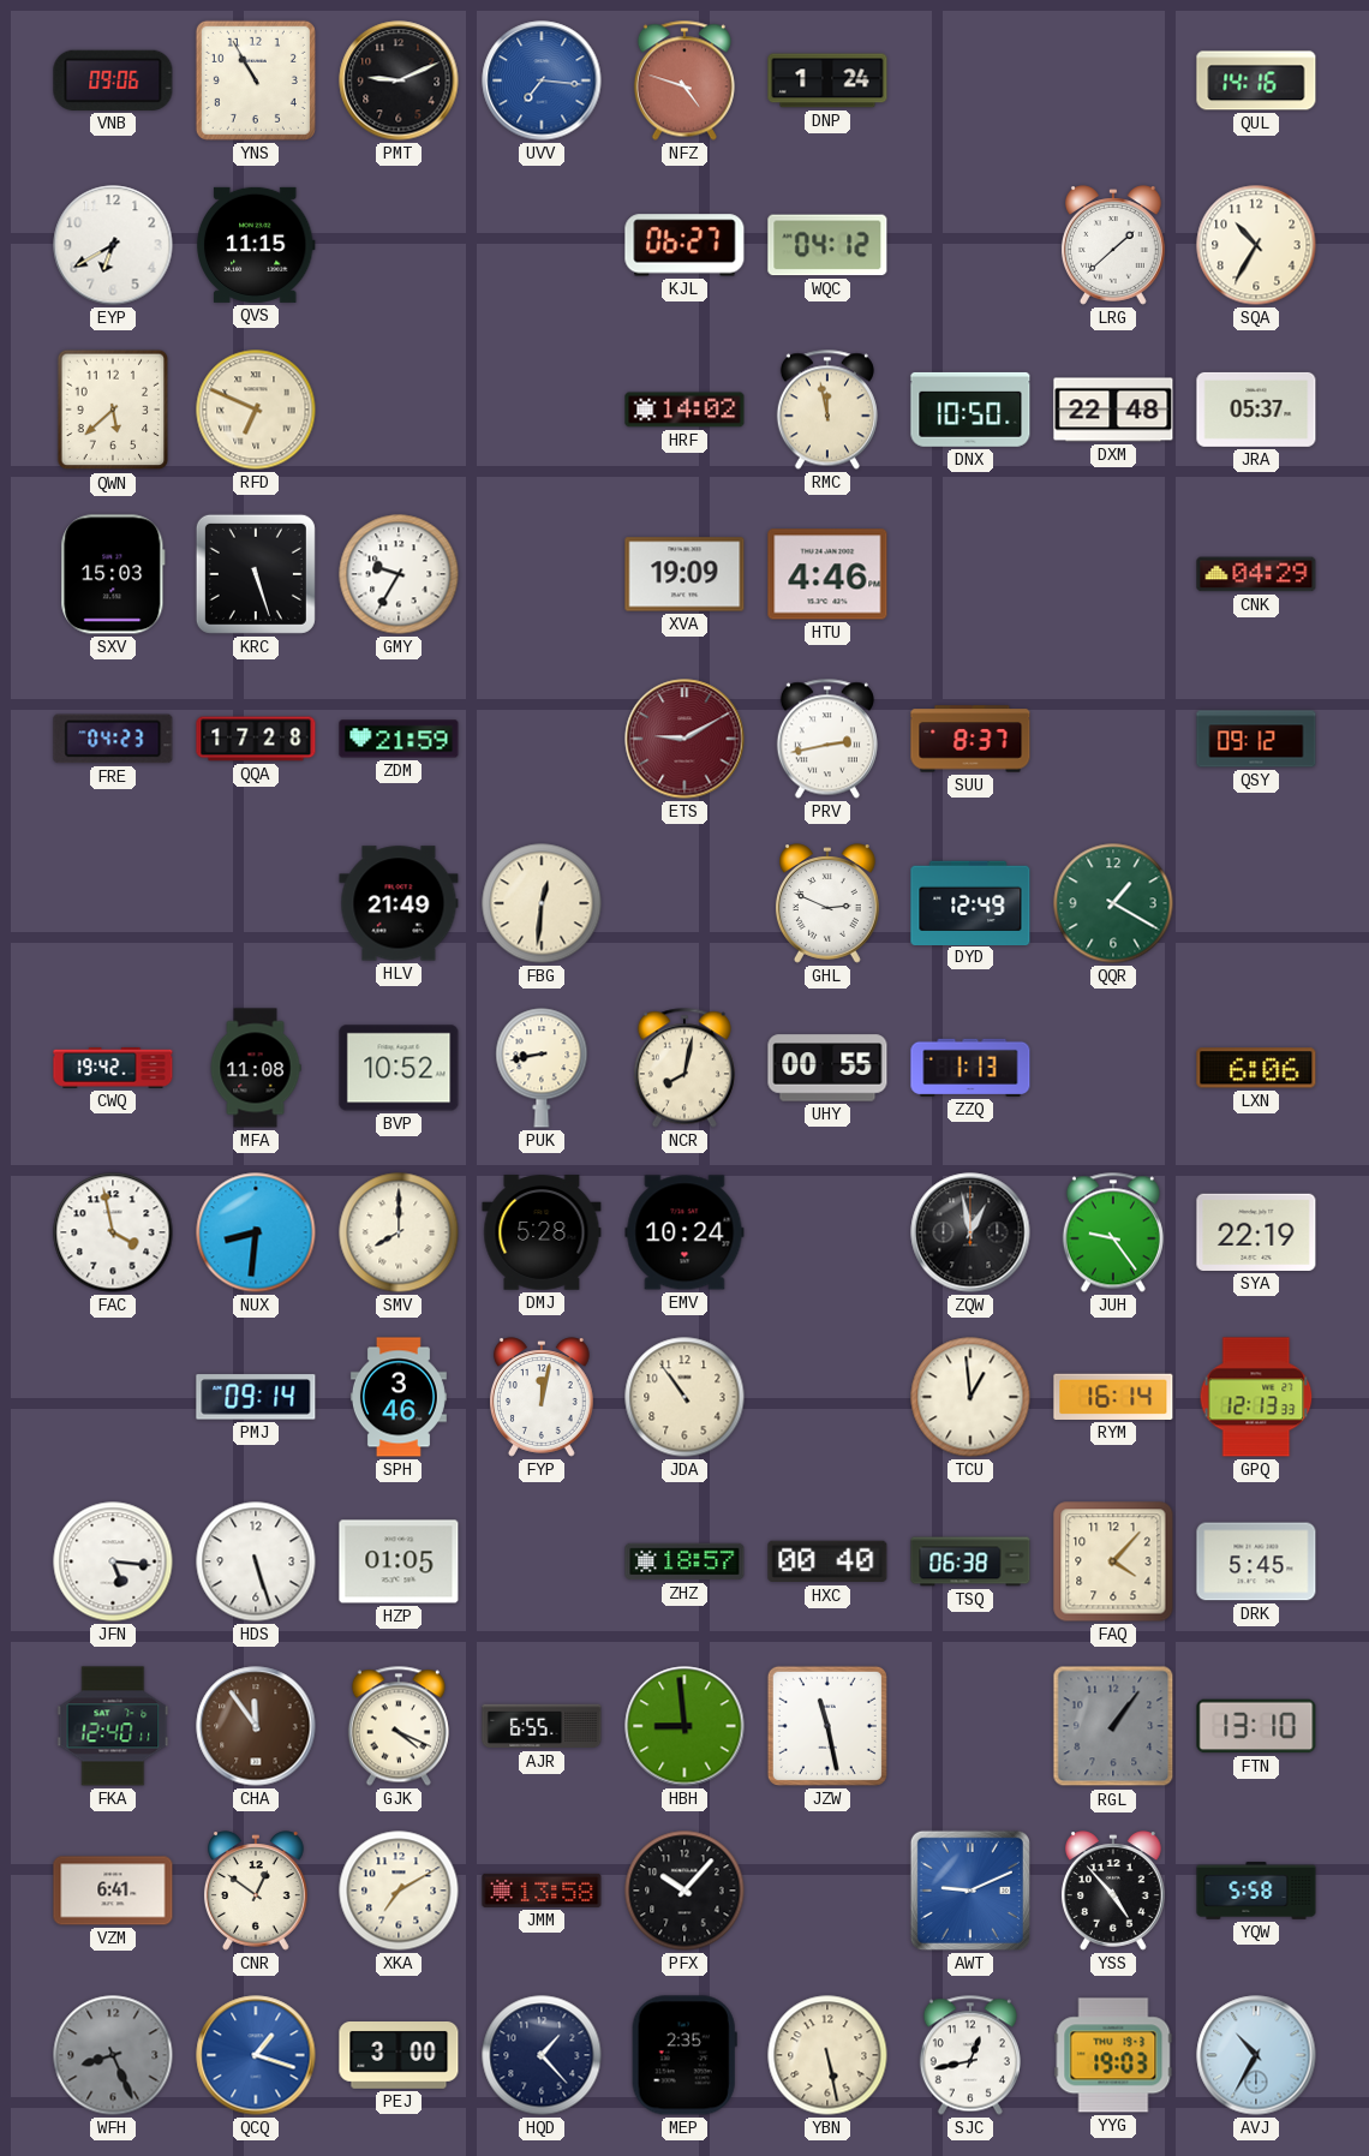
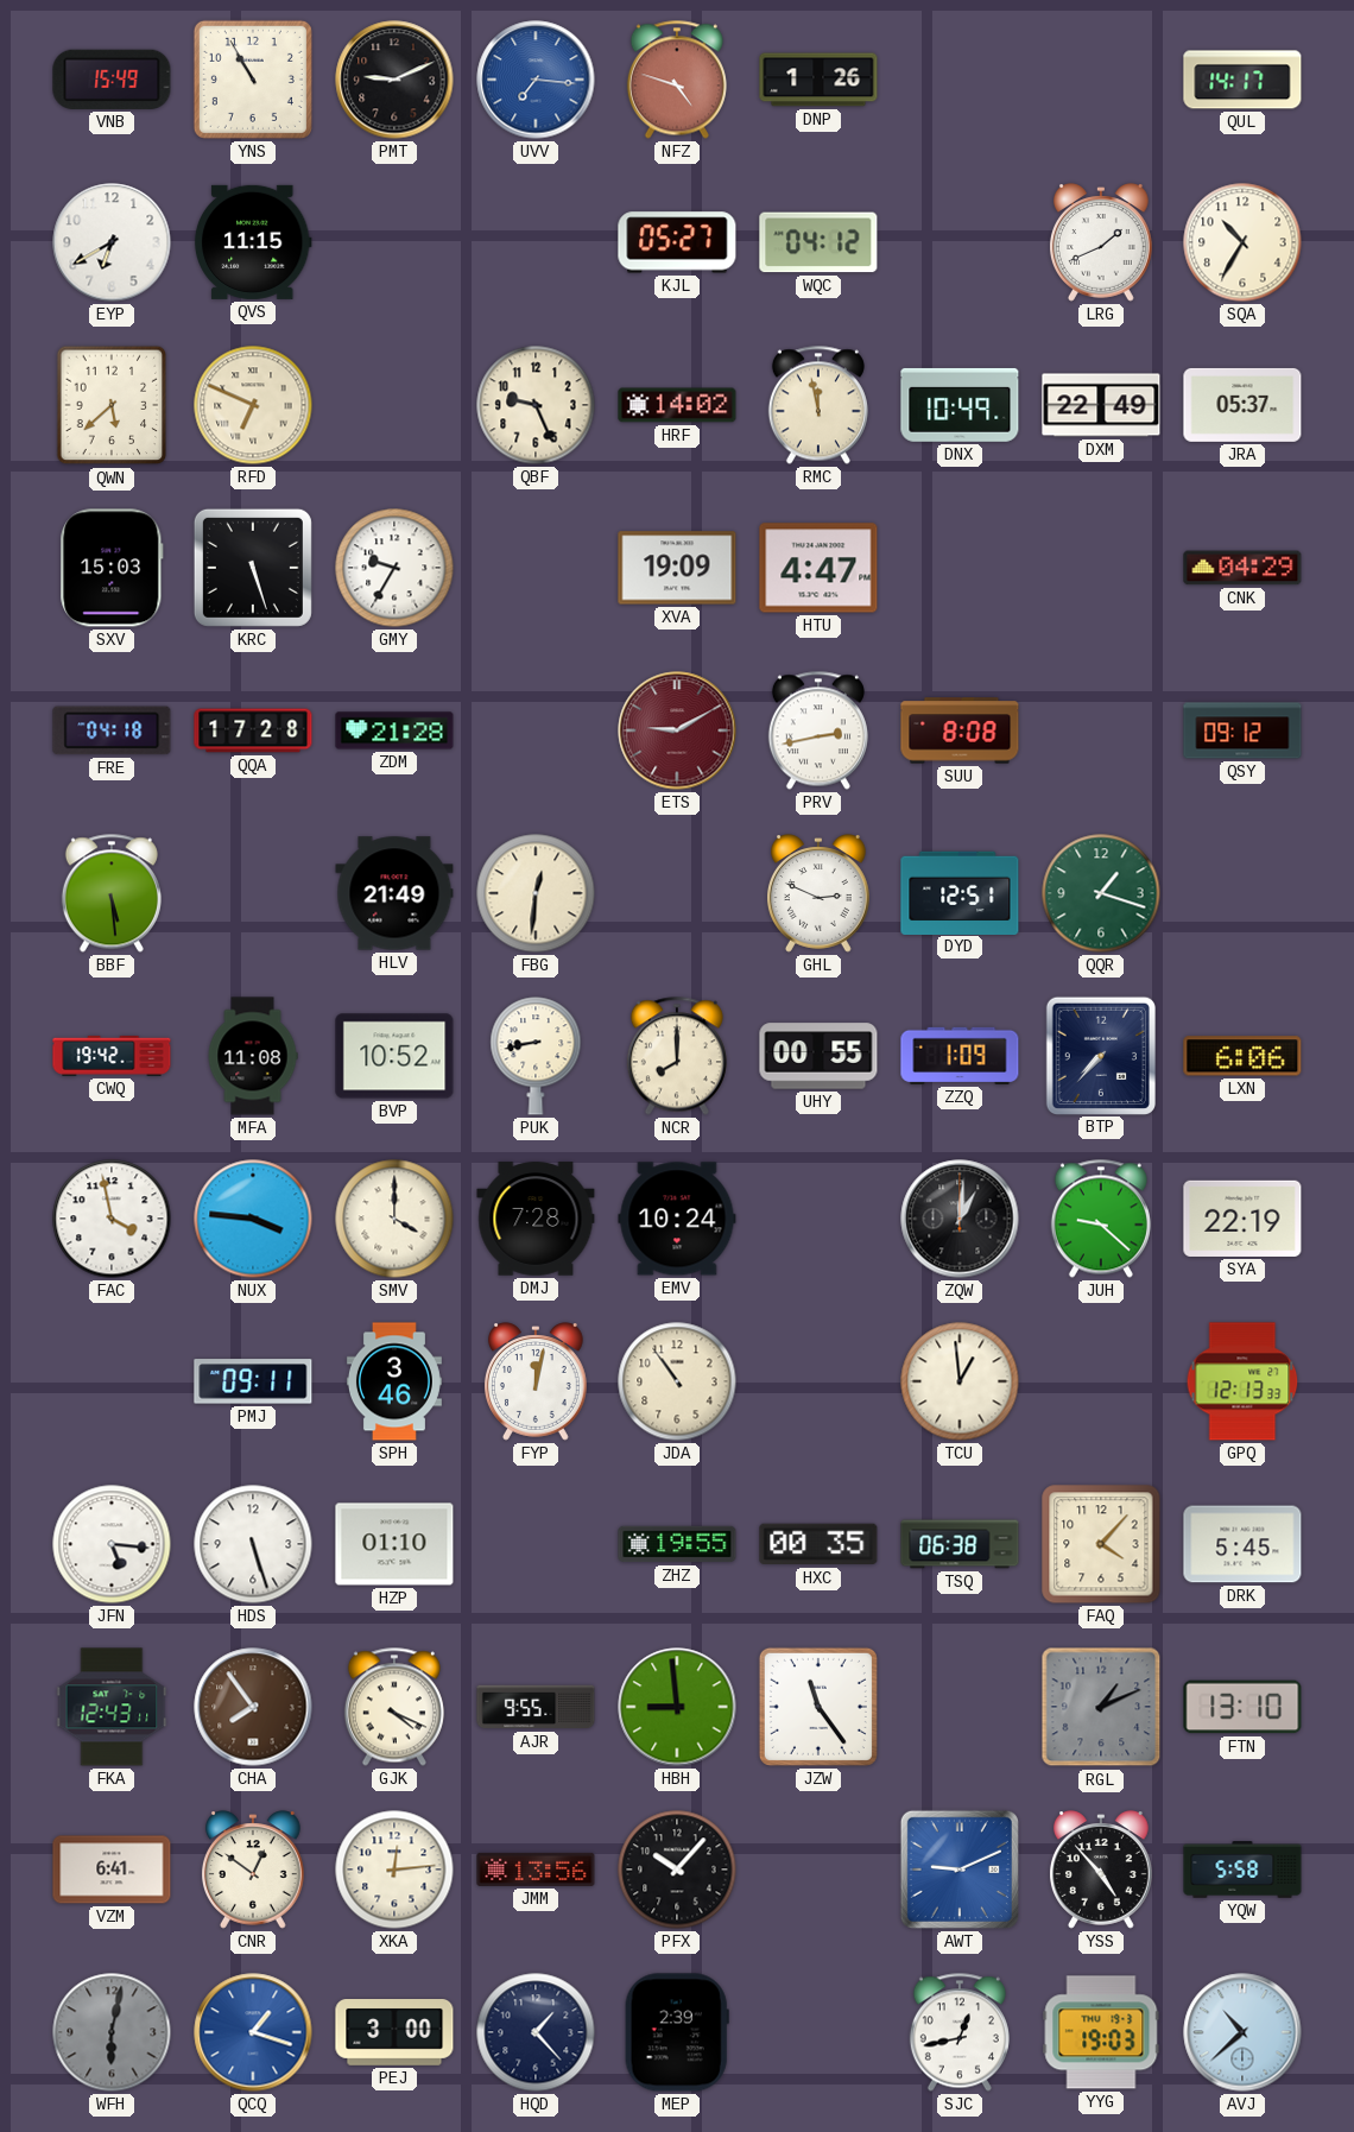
VNB: 09:06 -> 15:49
DNP: 1:24 -> 1:26
QUL: 14:16 -> 14:17
KJL: 06:27 -> 05:27
LRG: 1:38 -> 1:41
QBF: none -> 9:26
DNX: 10:50 -> 10:49
DXM: 22:48 -> 22:49
HTU: 4:46 -> 4:47
FRE: 04:23 -> 04:18
ZDM: 21:59 -> 21:28
SUU: 8:37 -> 8:08
BBF: none -> 5:29
DYD: 12:49 -> 12:51
QQR: 1:20 -> 1:18
NCR: 8:02 -> 8:00
ZZQ: 1:13 -> 1:09
BTP: none -> 7:37
NUX: 8:31 -> 3:46
SMV: 8:00 -> 4:00
DMJ: 5:28 -> 7:28
ZQW: 12:58 -> 1:01
JUH: 9:24 -> 9:22
PMJ: 09:14 -> 09:11
RYM: 16:14 -> none
HZP: 01:05 -> 01:10
ZHZ: 18:57 -> 19:55
HXC: 00:40 -> 00:35
FKA: 12:40 -> 12:43
CHA: 11:54 -> 7:54
AJR: 6:55 -> 9:55
JZW: 11:28 -> 11:24
RGL: 1:06 -> 1:11
XKA: 7:10 -> 12:14
JMM: 13:58 -> 13:56
WFH: 8:26 -> 6:02
MEP: 2:35 -> 2:39
YBN: 5:28 -> none
AVJ: 10:35 -> 10:38
